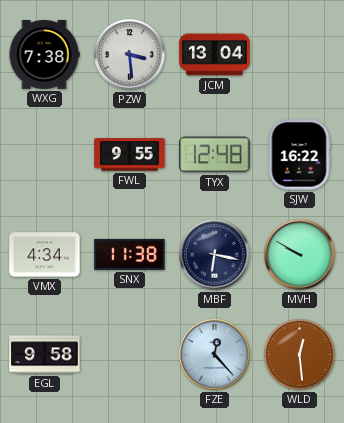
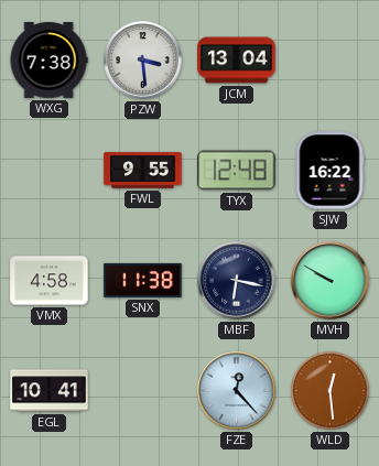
VMX: 4:34 -> 4:58
EGL: 9:58 -> 10:41
